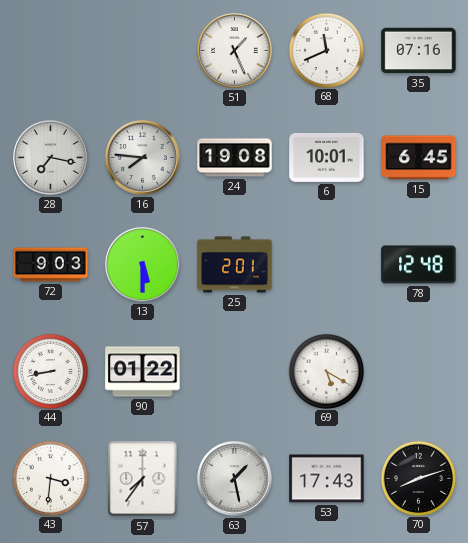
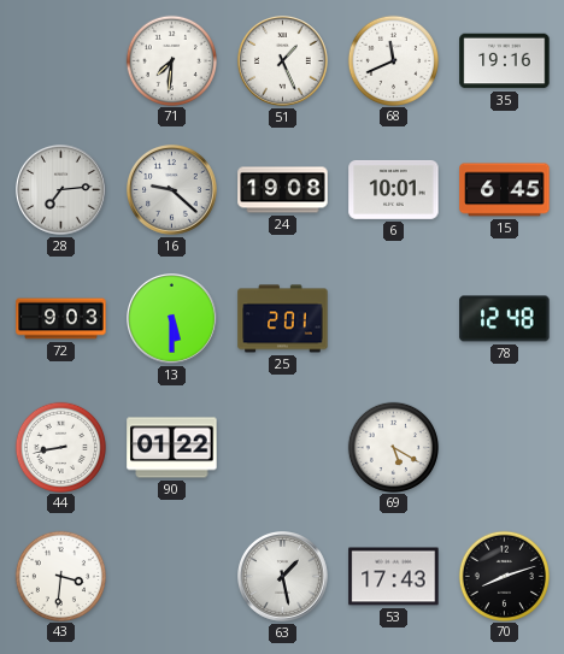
71: none -> 7:31
35: 07:16 -> 19:16
28: 7:17 -> 7:14
16: 7:46 -> 9:22
57: 7:36 -> none
